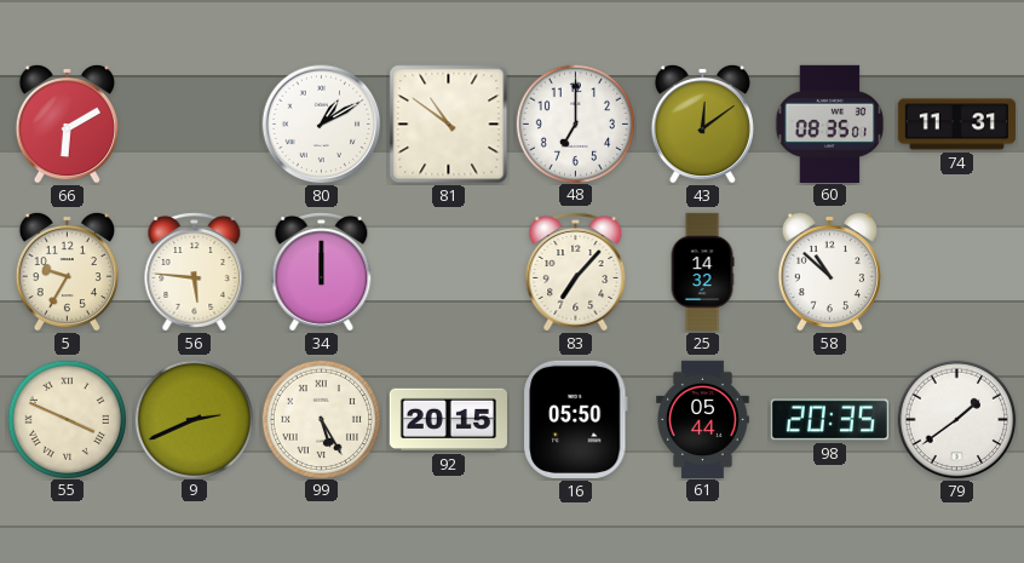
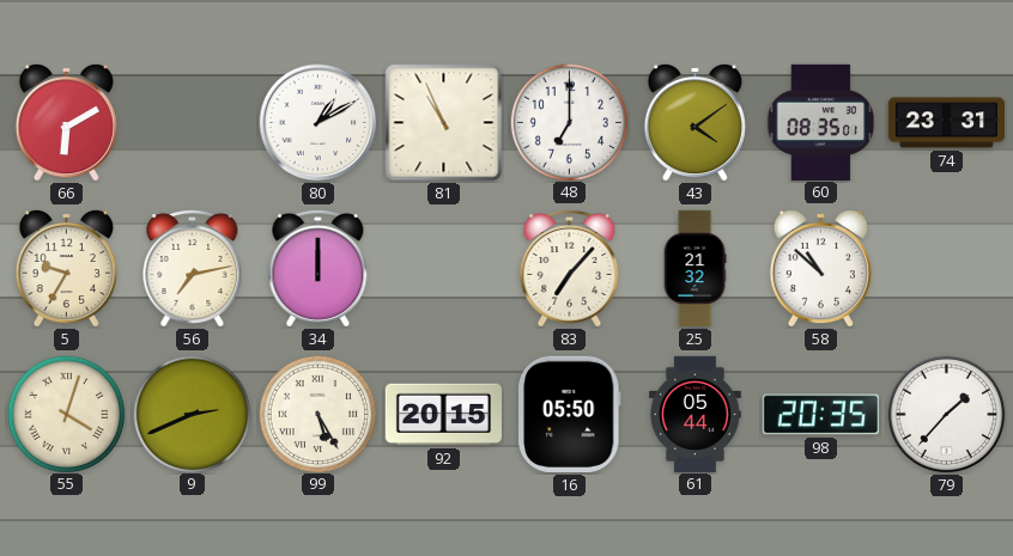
81: 10:51 -> 10:56
43: 12:09 -> 4:09
74: 11:31 -> 23:31
56: 5:46 -> 7:13
25: 14:32 -> 21:32
55: 3:49 -> 4:03
79: 1:39 -> 1:37
